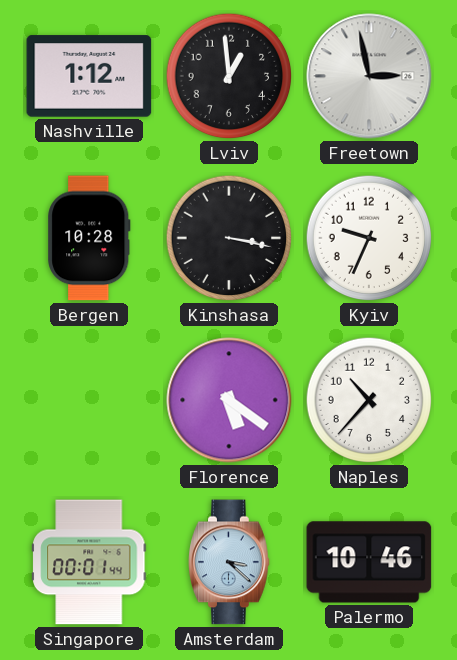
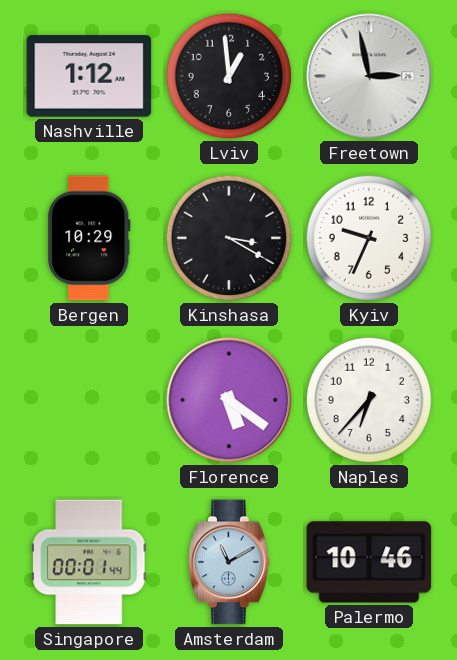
Bergen: 10:28 -> 10:29
Kinshasa: 3:17 -> 3:20
Naples: 10:37 -> 6:37
Amsterdam: 3:22 -> 11:10
